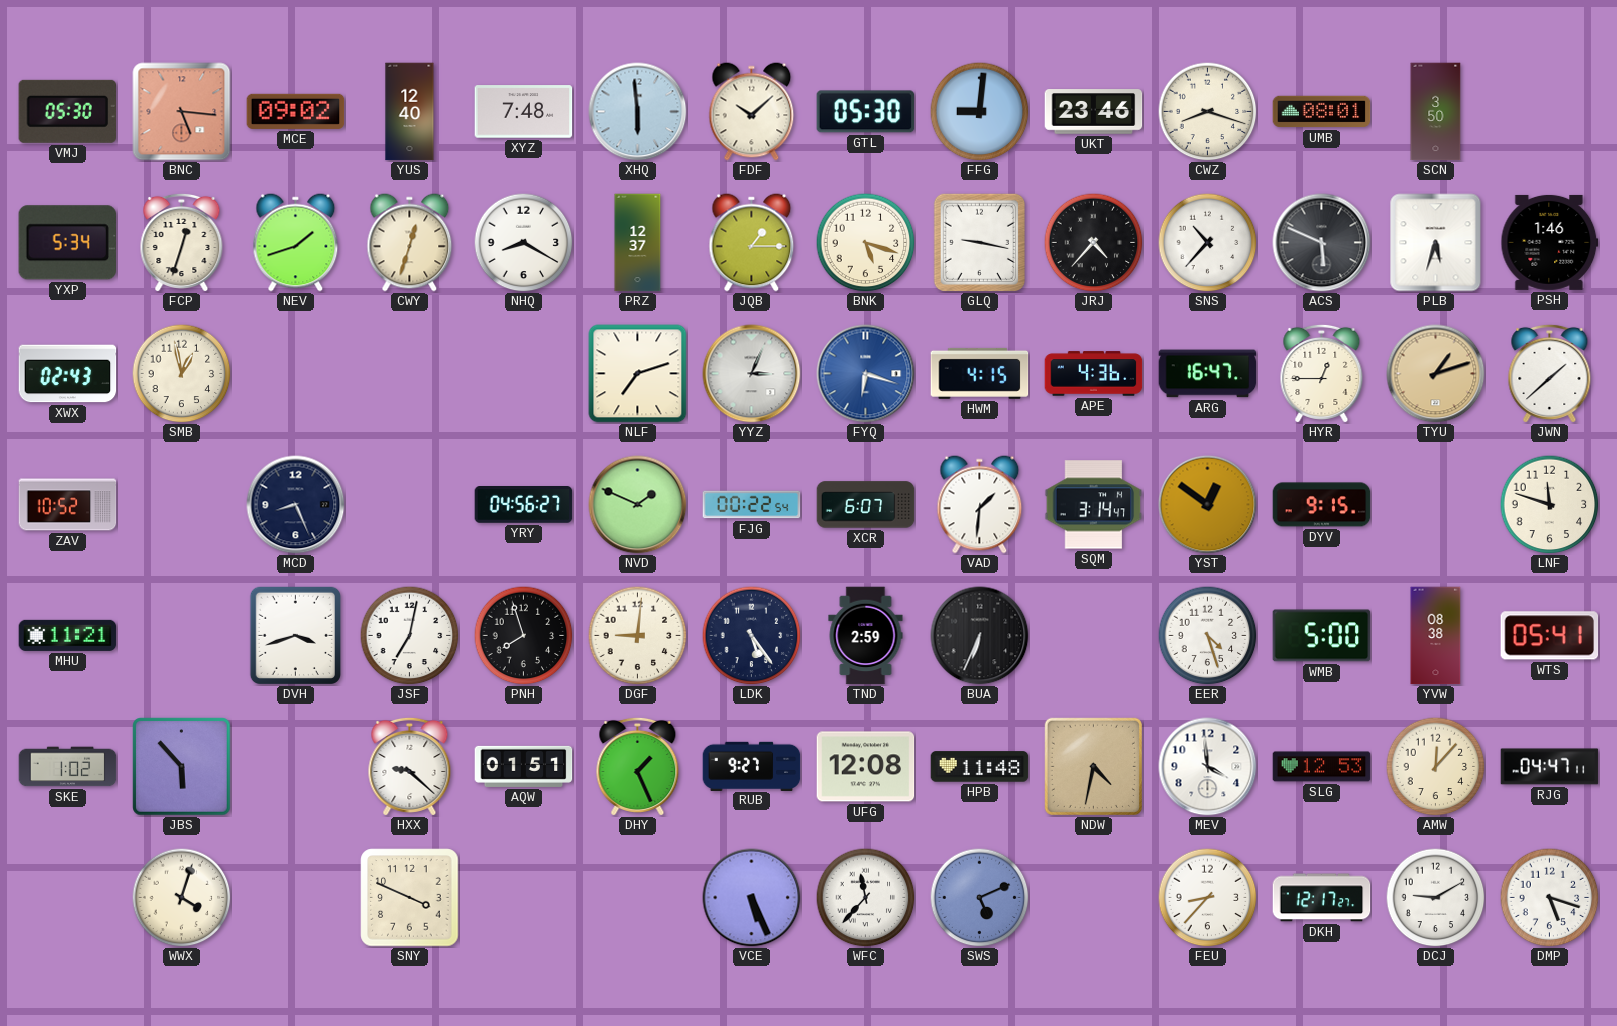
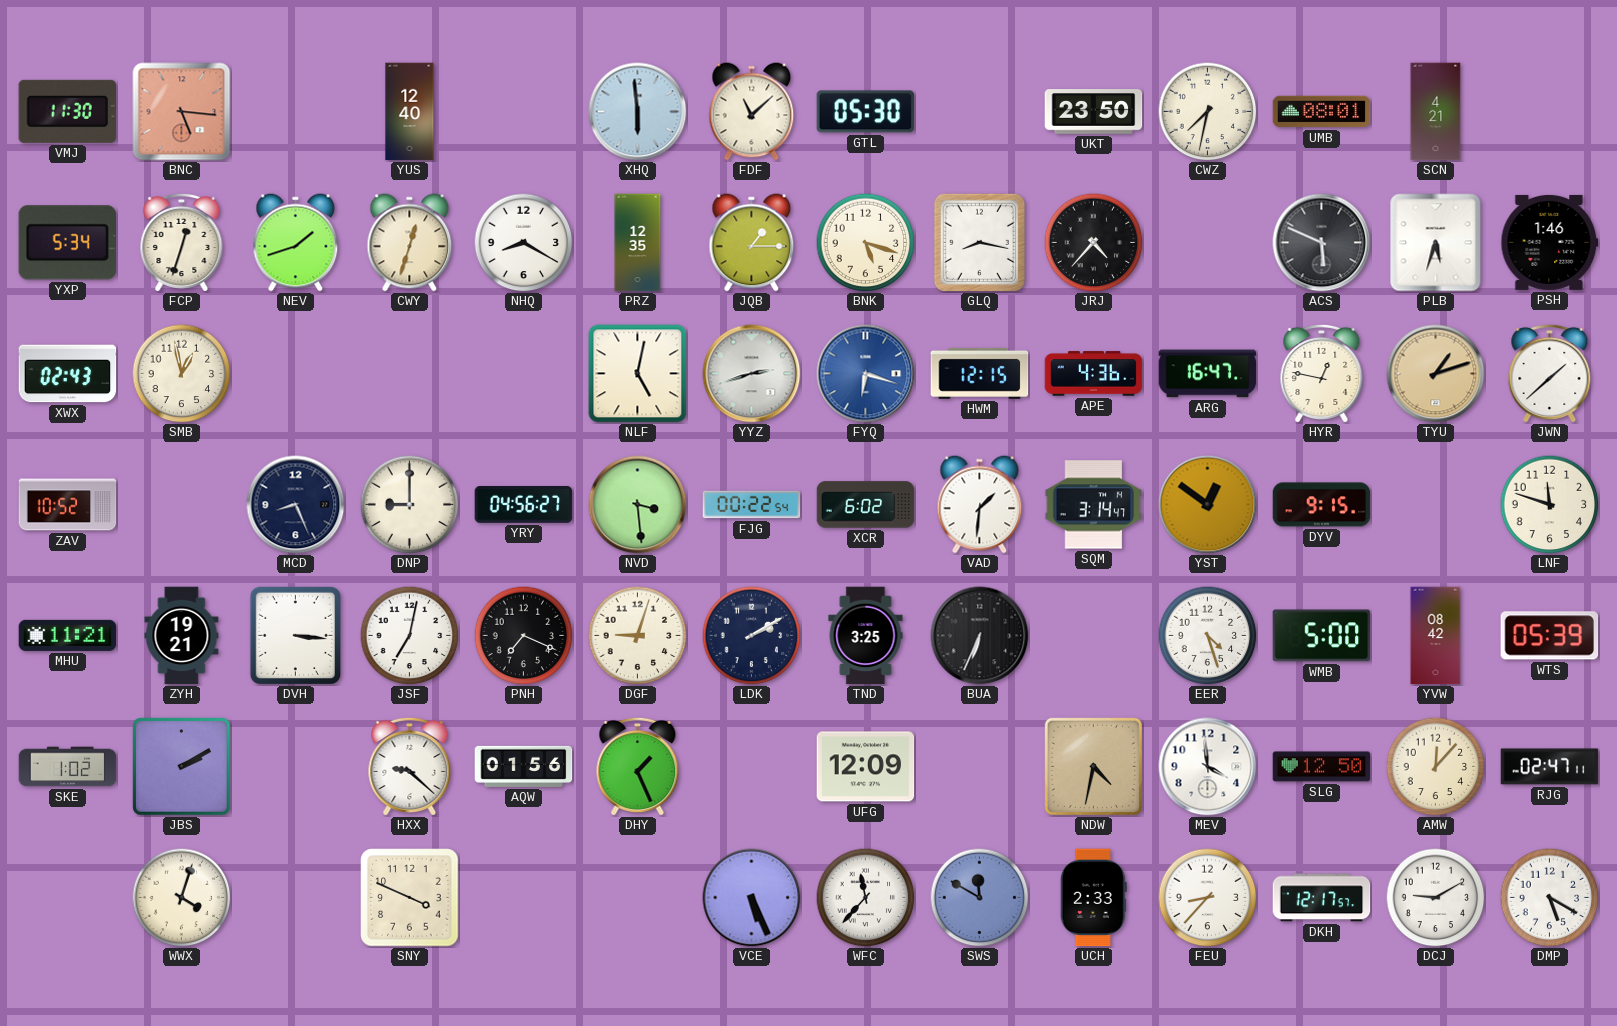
VMJ: 05:30 -> 11:30
MCE: 09:02 -> none
XYZ: 7:48 -> none
FDF: 10:08 -> 11:08
FFG: 9:01 -> none
UKT: 23:46 -> 23:50
CWZ: 8:18 -> 7:32
SCN: 3:50 -> 4:21
PRZ: 12:37 -> 12:35
GLQ: 9:17 -> 8:17
SNS: 10:37 -> none
NLF: 7:12 -> 5:02
YYZ: 3:04 -> 2:42
HWM: 4:15 -> 12:15
HYR: 12:45 -> 12:47
DNP: none -> 9:00
NVD: 1:49 -> 3:29
XCR: 6:07 -> 6:02
ZYH: none -> 19:21
DVH: 3:42 -> 3:16
PNH: 7:57 -> 7:19
DGF: 9:01 -> 9:03
LDK: 5:24 -> 2:10
TND: 2:59 -> 3:25
YVW: 08:38 -> 08:42
WTS: 05:41 -> 05:39
JBS: 5:53 -> 2:10
AQW: 01:51 -> 01:56
RUB: 9:27 -> none
UFG: 12:08 -> 12:09
HPB: 11:48 -> none
SLG: 12:53 -> 12:50
RJG: 04:47 -> 02:47
SWS: 5:11 -> 11:50
UCH: none -> 2:33
DKH: 12:17:27 -> 12:17:57
DMP: 5:18 -> 5:20
